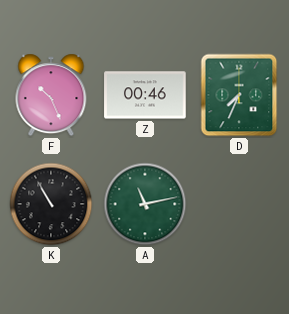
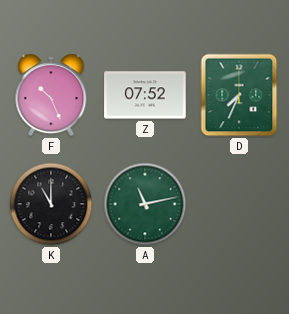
Z: 00:46 -> 07:52
K: 10:55 -> 11:00
